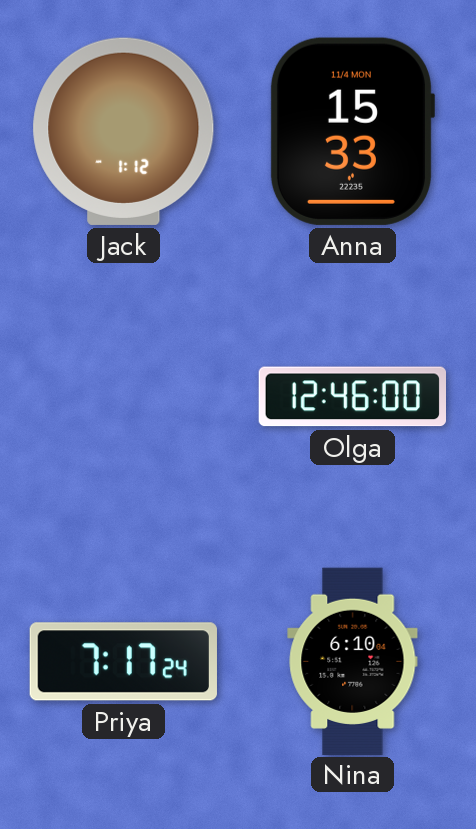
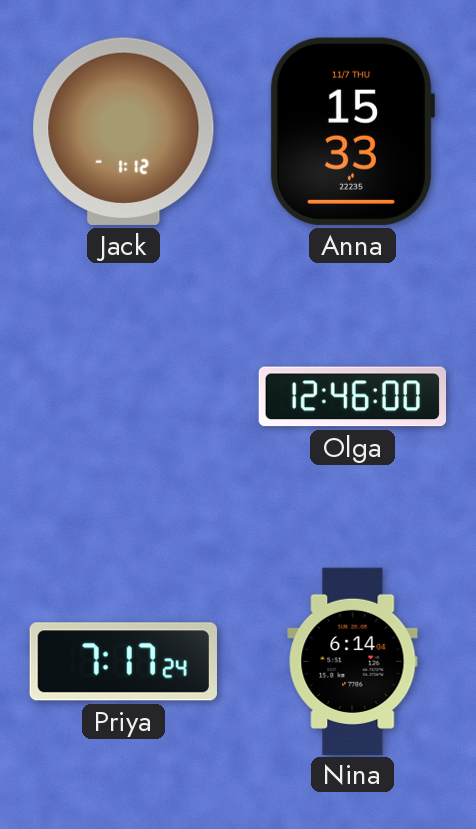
Anna date: 11/4 MON -> 11/7 THU
Nina: 6:10 -> 6:14
